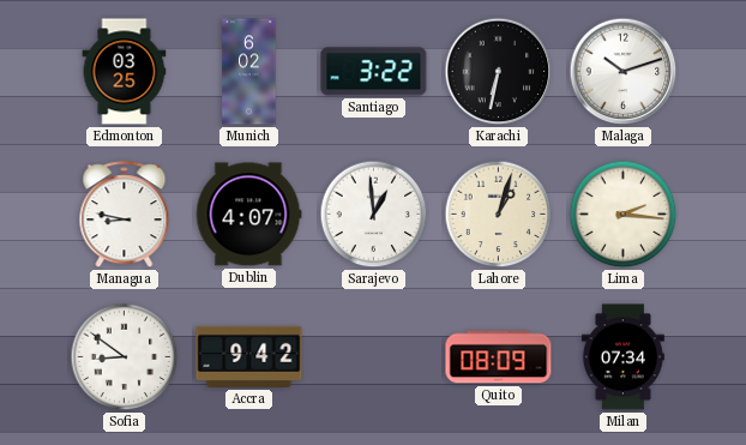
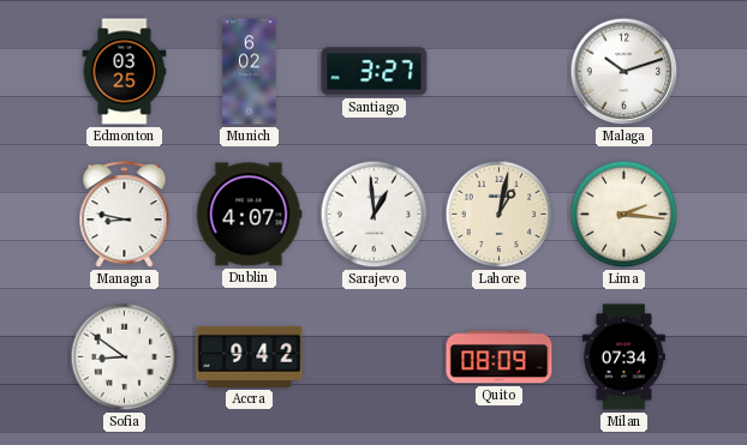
Santiago: 3:22 -> 3:27
Karachi: 6:32 -> none
Lahore: 1:03 -> 1:02
